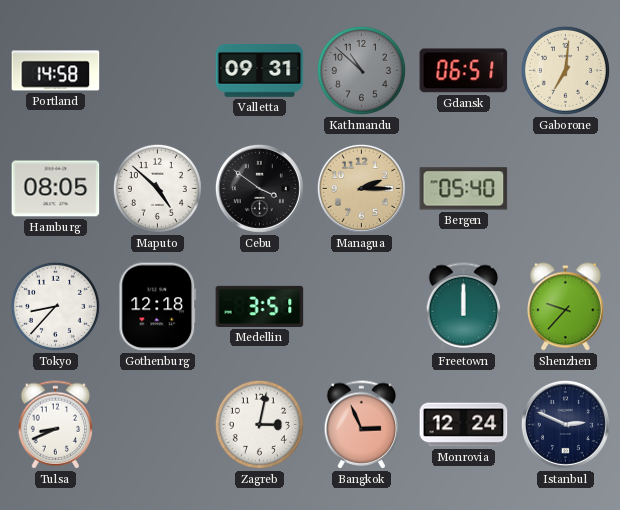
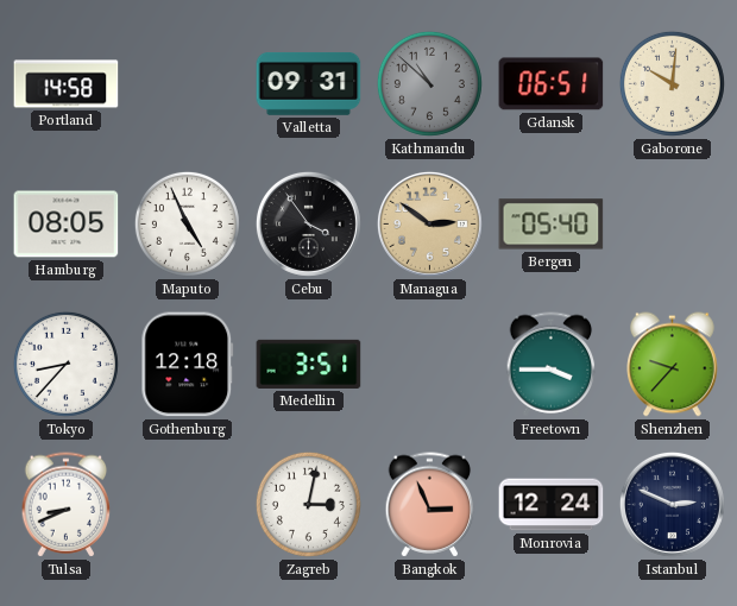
Gaborone: 7:01 -> 10:01
Maputo: 4:52 -> 4:56
Cebu: 3:51 -> 3:54
Managua: 2:15 -> 2:51
Freetown: 12:00 -> 3:45
